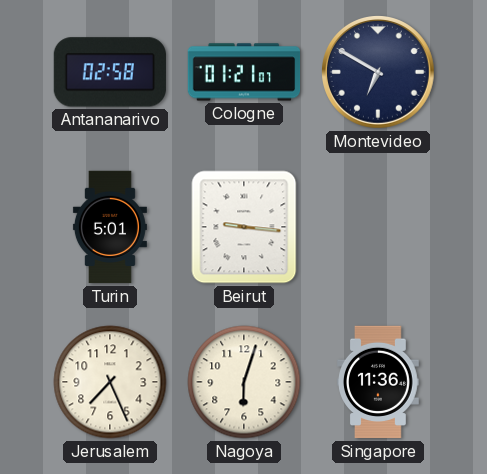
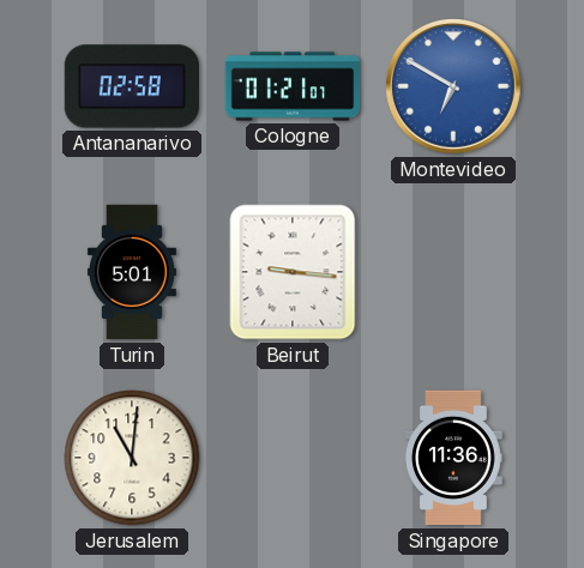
Montevideo dial: navy -> blue
Jerusalem: 7:26 -> 11:01
Nagoya: 6:03 -> none
